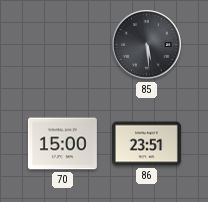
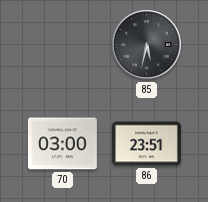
85: 5:29 -> 5:32
70: 15:00 -> 03:00
